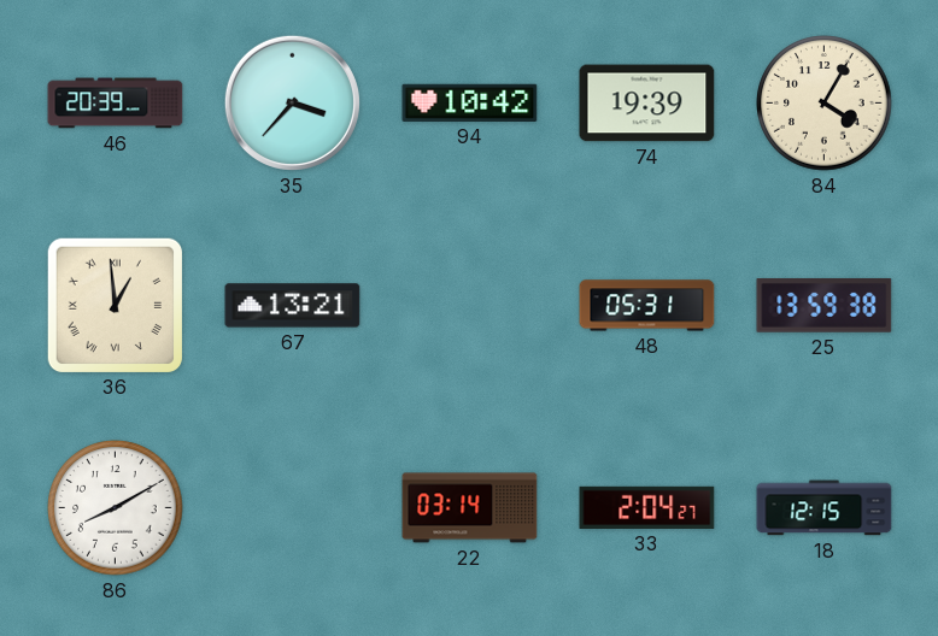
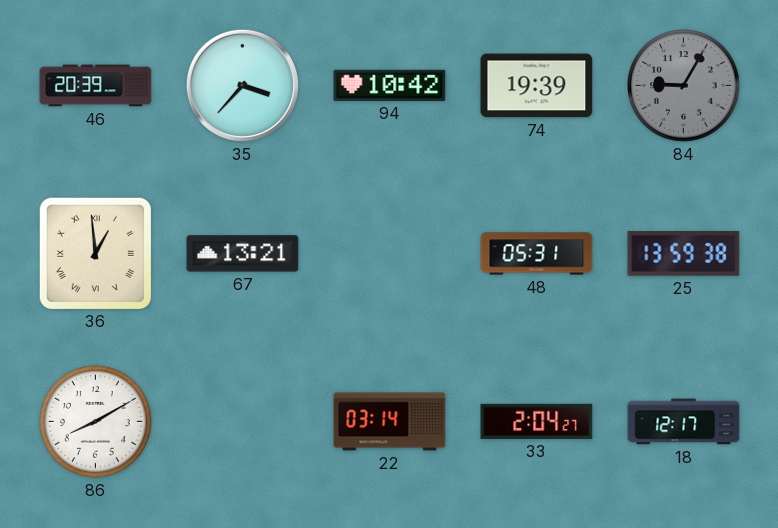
84: 4:05 -> 9:05
84 dial: cream -> grey
18: 12:15 -> 12:17
